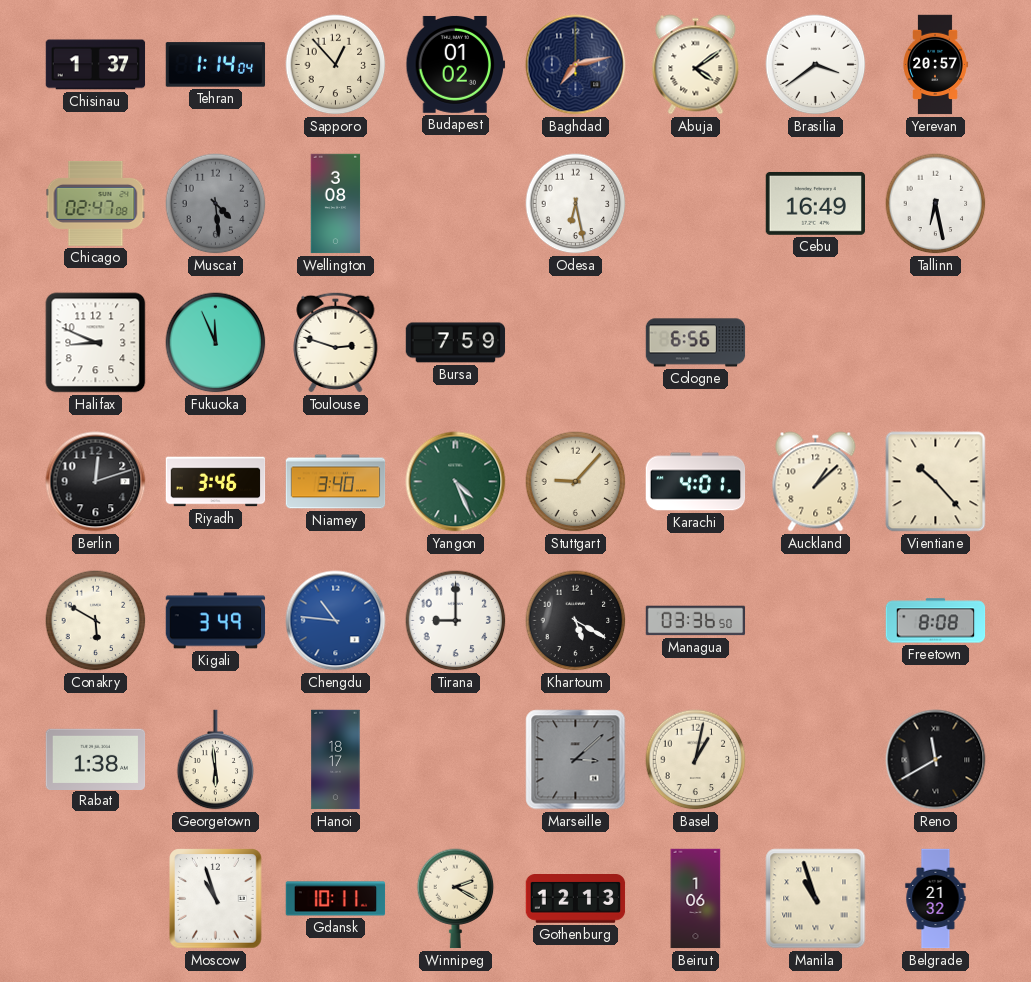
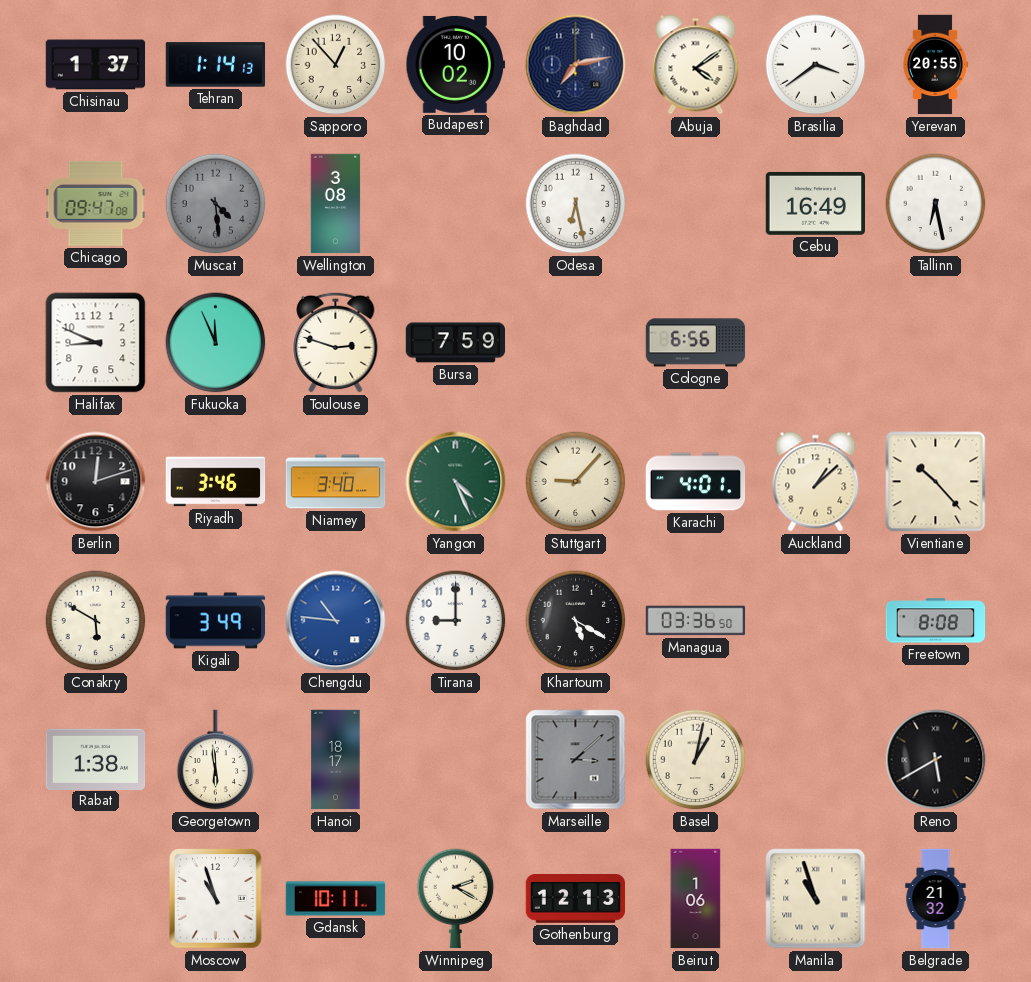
Tehran: 1:14:04 -> 1:14:13
Budapest: 01:02 -> 10:02
Yerevan: 20:57 -> 20:55
Chicago: 02:47 -> 09:47
Reno: 11:40 -> 5:40
